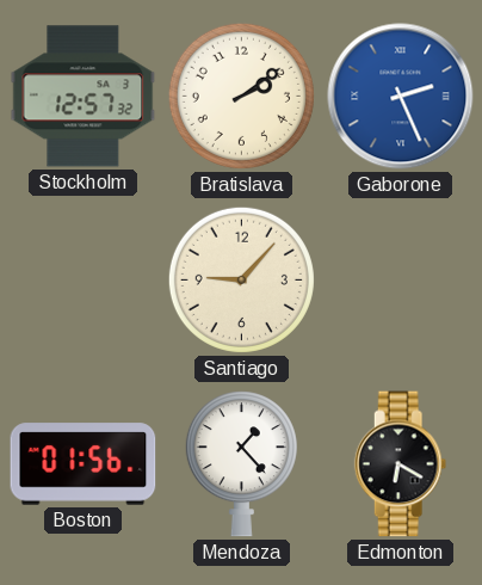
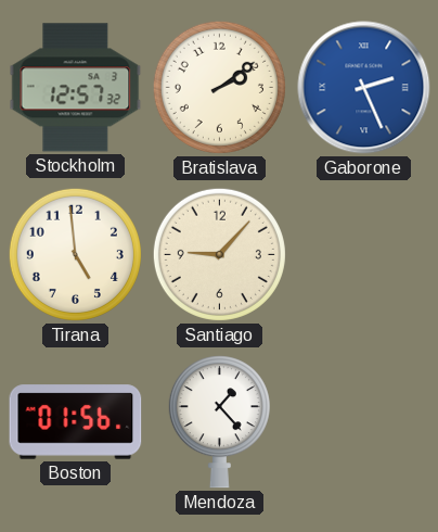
Tirana: none -> 4:59
Edmonton: 6:20 -> none
